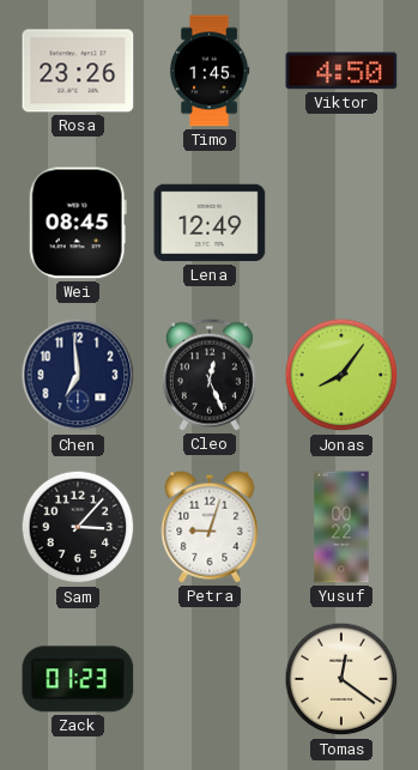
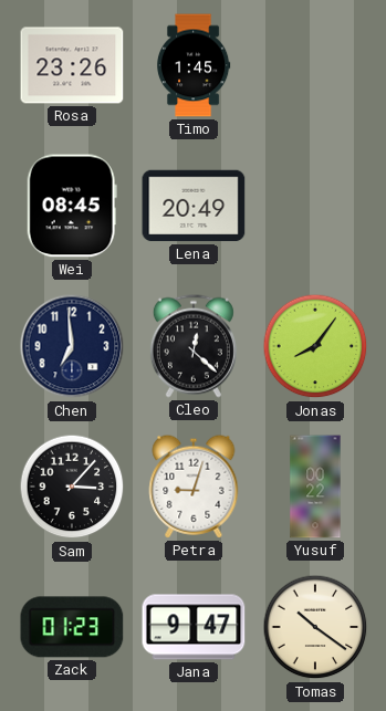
Viktor: 4:50 -> none
Lena: 12:49 -> 20:49
Cleo: 12:26 -> 12:22
Jana: none -> 9:47
Tomas: 12:21 -> 10:21
